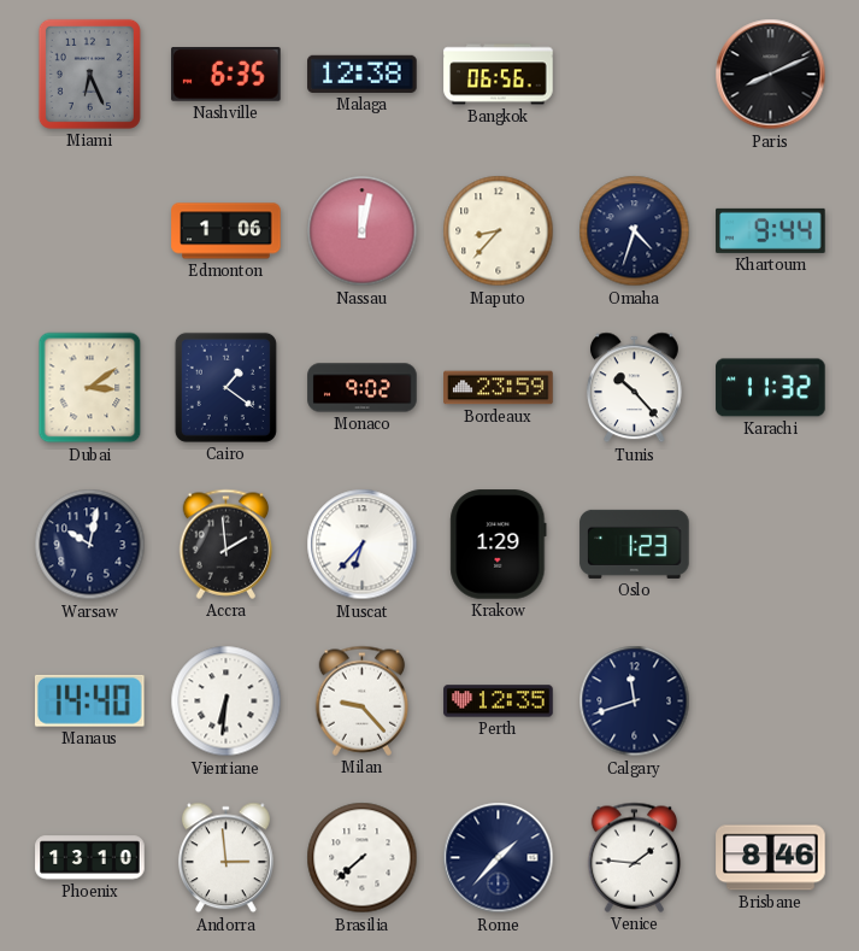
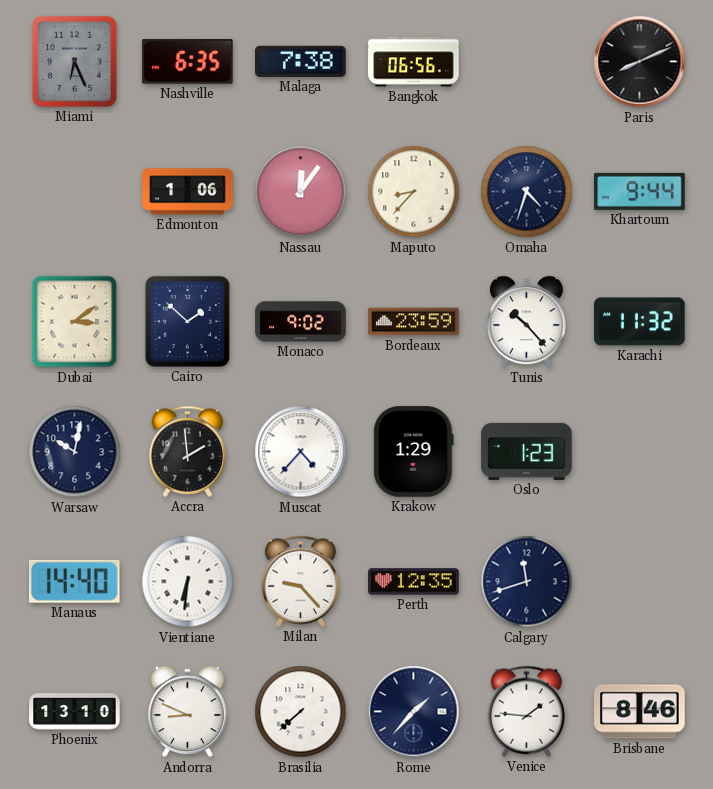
Malaga: 12:38 -> 7:38
Nassau: 12:02 -> 12:06
Cairo: 1:21 -> 1:52
Muscat: 6:37 -> 4:37
Andorra: 2:59 -> 8:49
